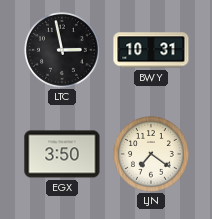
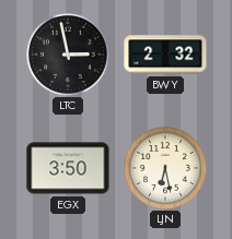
BWY: 10:31 -> 2:32
LJN: 7:21 -> 6:28
